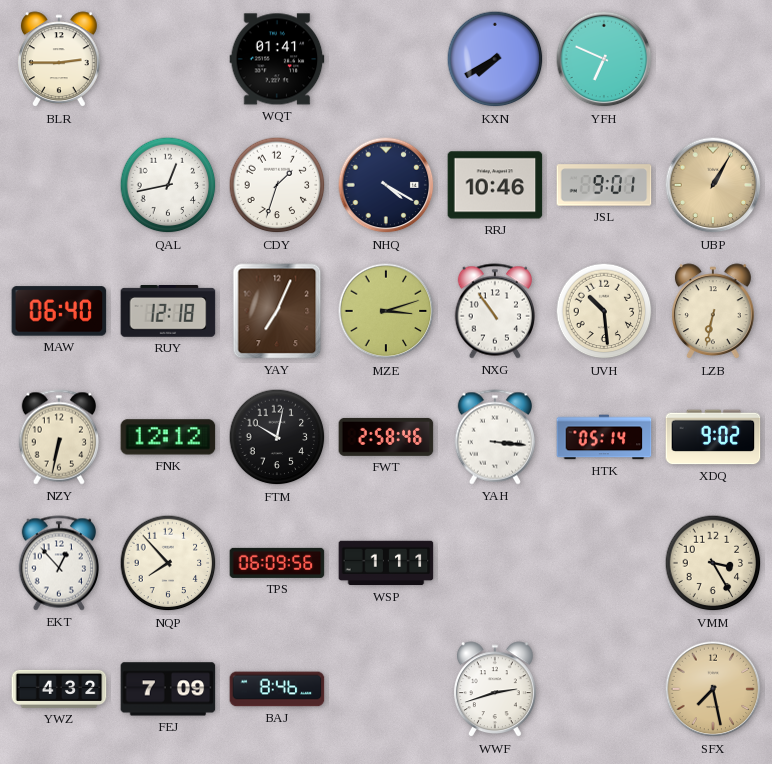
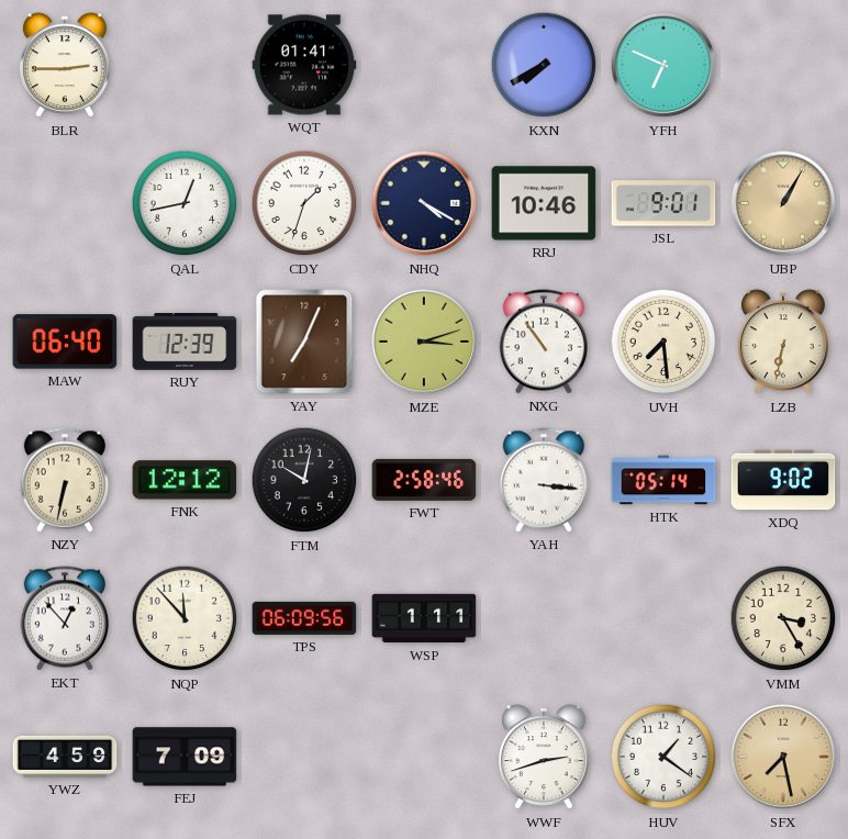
RUY: 12:18 -> 12:39
UVH: 10:29 -> 7:29
NQP: 7:53 -> 11:53
YWZ: 4:32 -> 4:59
BAJ: 8:46 -> none
HUV: none -> 1:21
